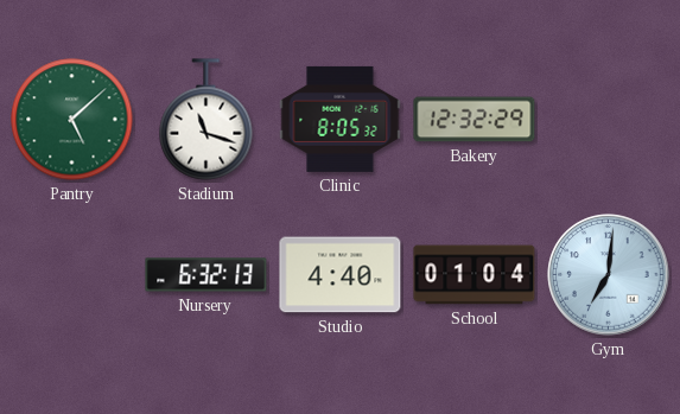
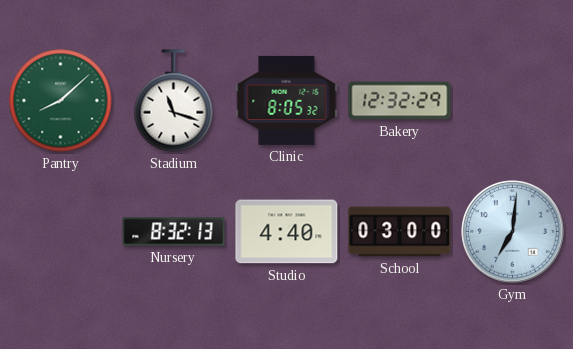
Pantry: 5:08 -> 8:08
Nursery: 6:32 -> 8:32
School: 01:04 -> 03:00
